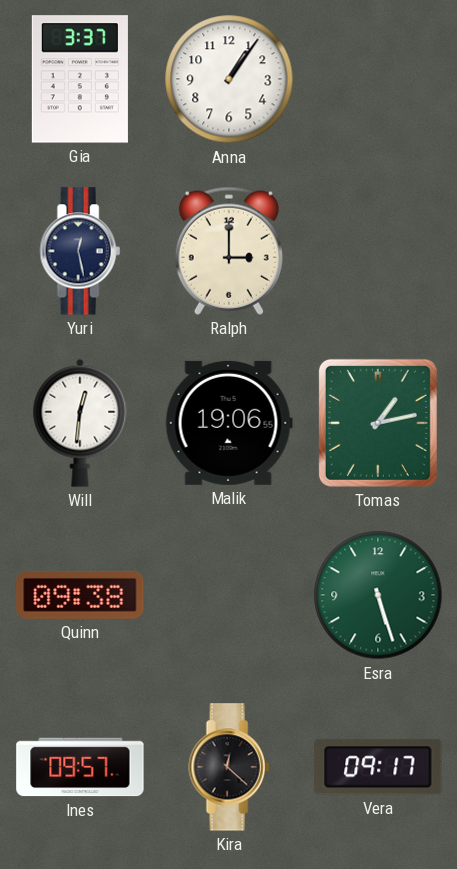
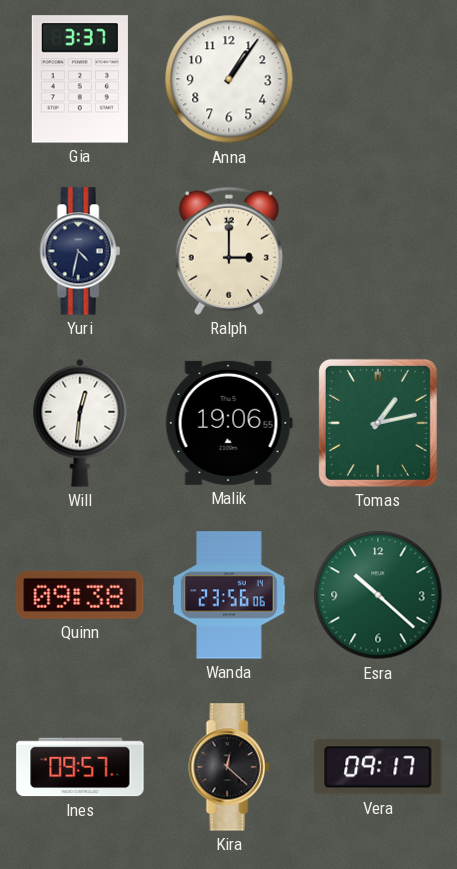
Yuri: 12:28 -> 4:32
Wanda: none -> 23:56
Esra: 5:27 -> 10:22
